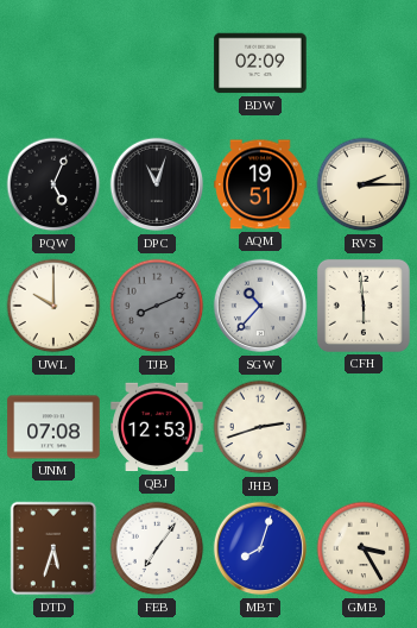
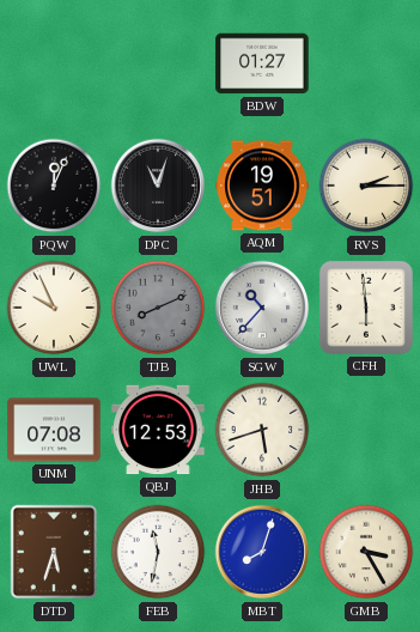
BDW: 02:09 -> 01:27
PQW: 5:04 -> 12:04
UWL: 10:00 -> 9:56
JHB: 2:42 -> 5:42
FEB: 7:06 -> 11:32
